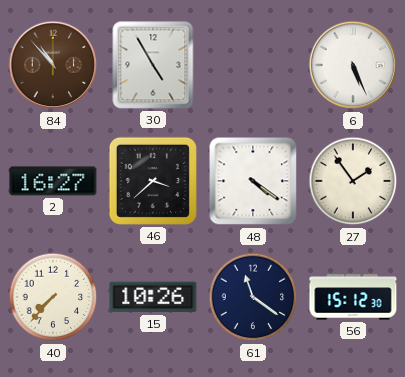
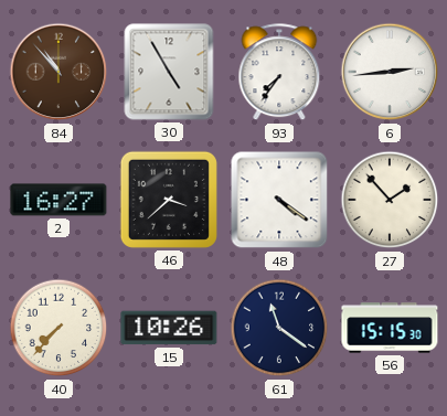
93: none -> 7:36
6: 5:26 -> 2:44
27: 1:54 -> 1:53
56: 15:12 -> 15:15
